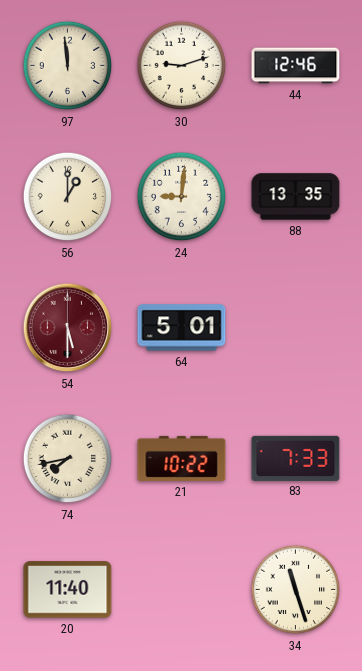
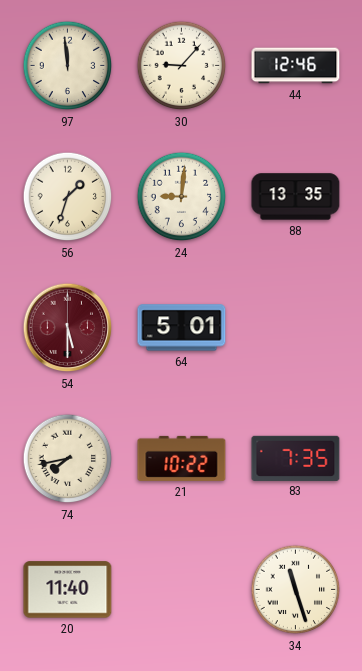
30: 9:12 -> 9:07
56: 1:00 -> 1:33
83: 7:33 -> 7:35
